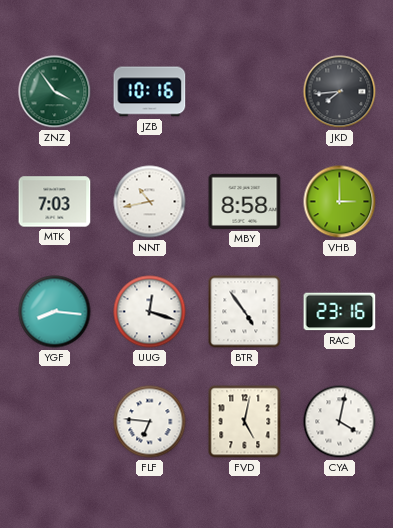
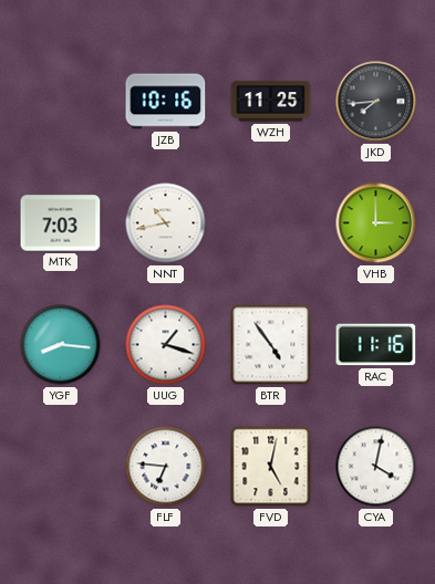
ZNZ: 3:54 -> none
WZH: none -> 11:25
MBY: 8:58 -> none
UUG: 12:18 -> 1:18
RAC: 23:16 -> 11:16
